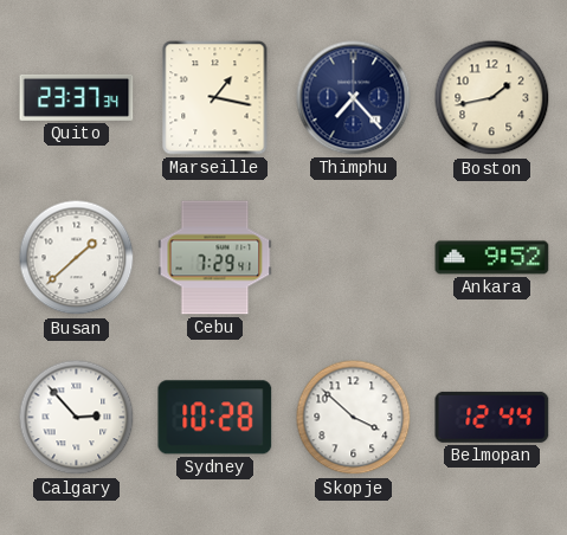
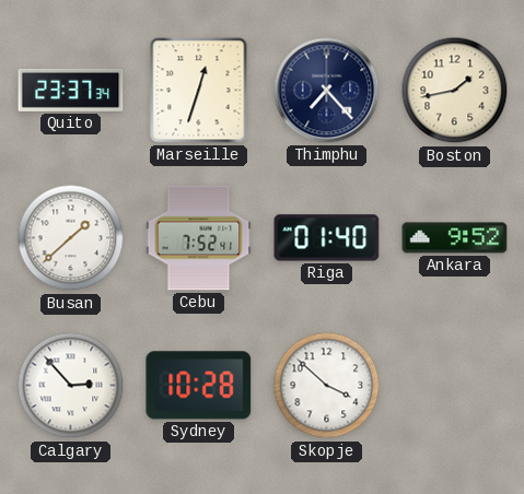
Marseille: 1:17 -> 12:33
Cebu: 7:29 -> 7:52
Riga: none -> 01:40
Belmopan: 12:44 -> none
